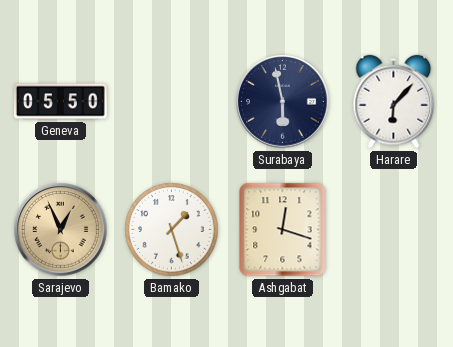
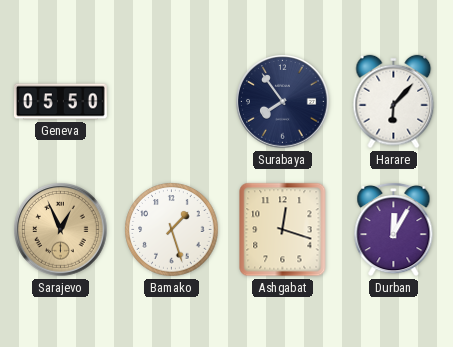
Surabaya: 5:58 -> 7:54
Durban: none -> 12:05
